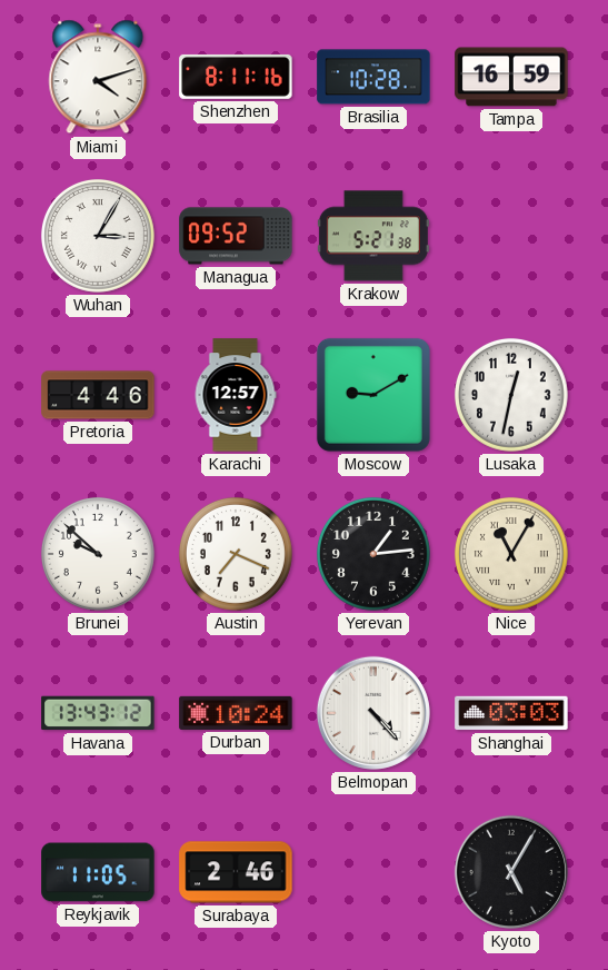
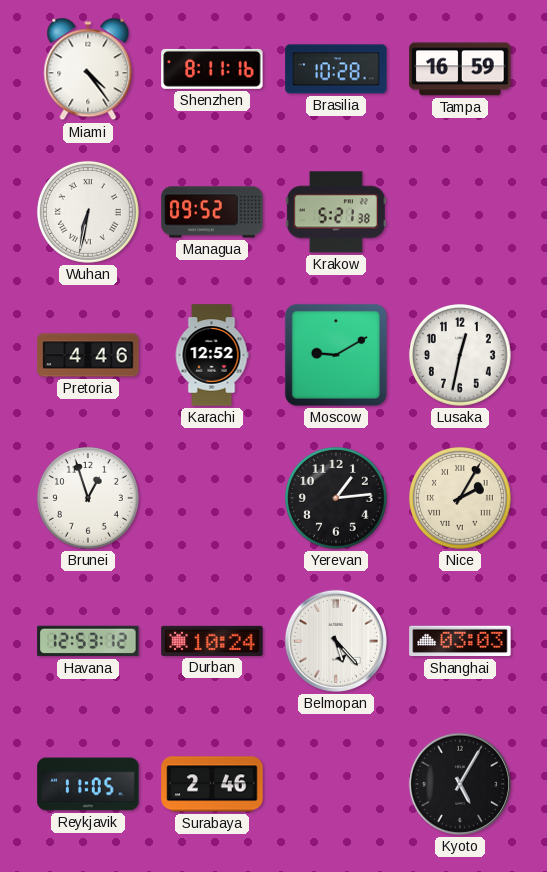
Miami: 4:12 -> 4:24
Wuhan: 3:05 -> 6:32
Karachi: 12:57 -> 12:52
Brunei: 9:52 -> 12:57
Austin: 7:19 -> none
Nice: 11:05 -> 2:05
Havana: 13:43 -> 12:53
Belmopan: 4:23 -> 5:23
